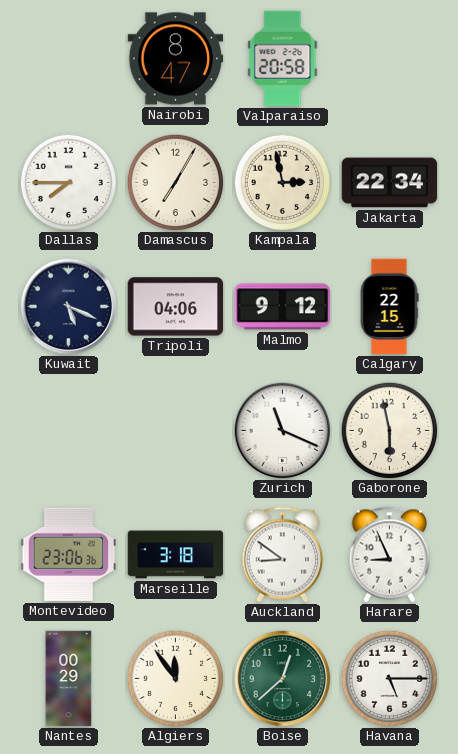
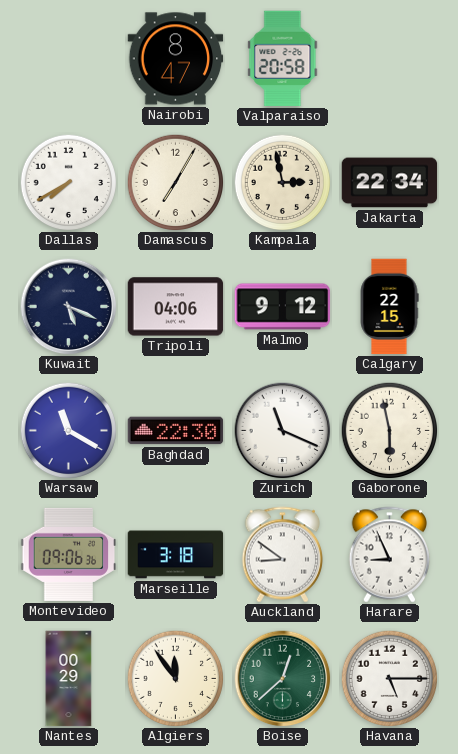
Dallas: 7:45 -> 7:40
Warsaw: none -> 11:20
Baghdad: none -> 22:30
Montevideo: 23:06 -> 09:06
